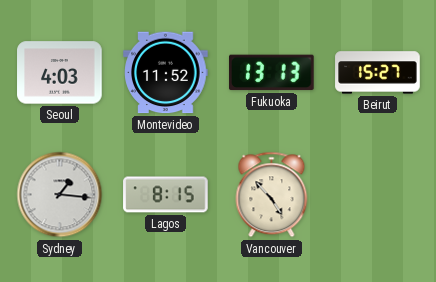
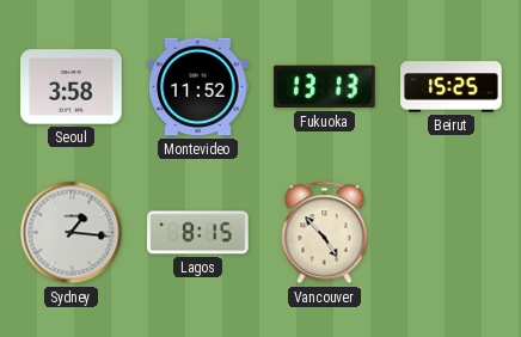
Seoul: 4:03 -> 3:58
Beirut: 15:27 -> 15:25
